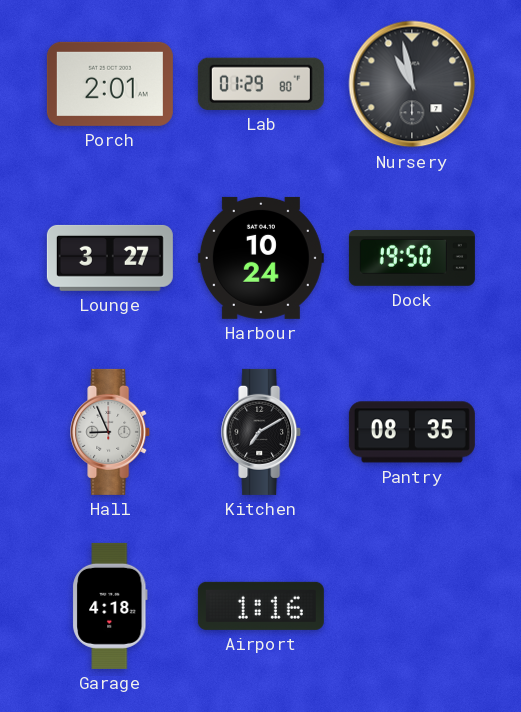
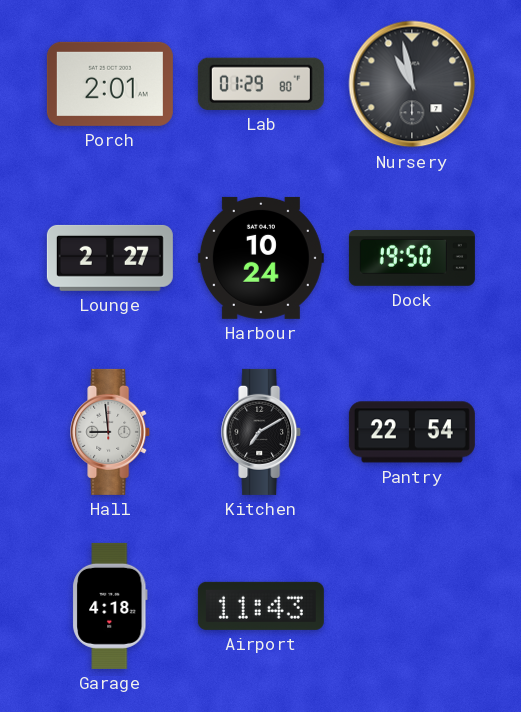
Lounge: 3:27 -> 2:27
Hall: 8:56 -> 8:59
Pantry: 08:35 -> 22:54
Airport: 1:16 -> 11:43
